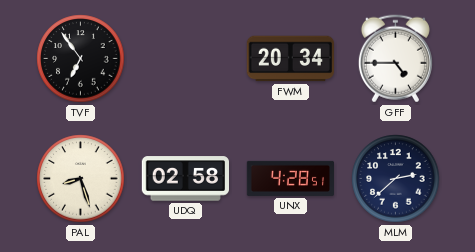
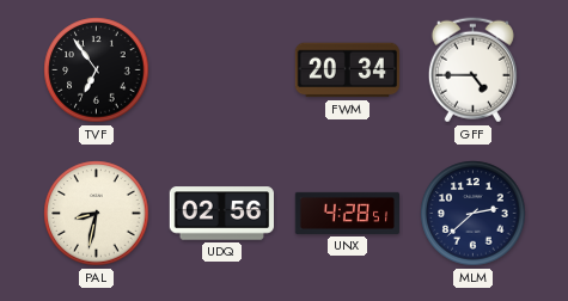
PAL: 8:27 -> 8:32
UDQ: 02:58 -> 02:56
